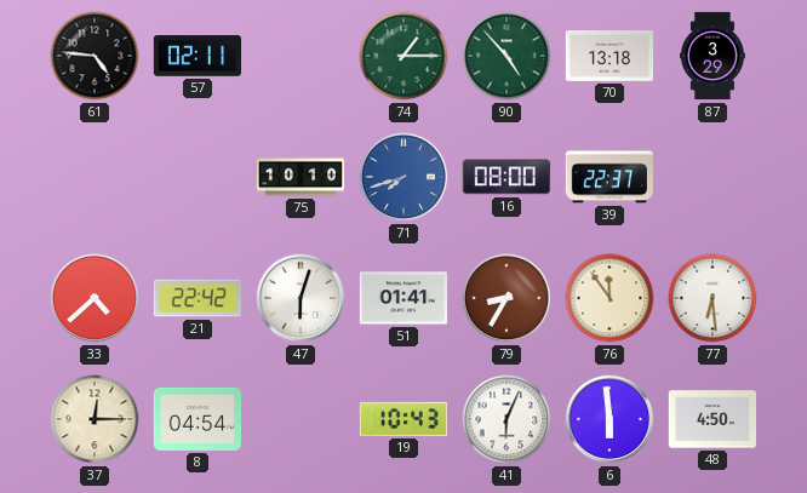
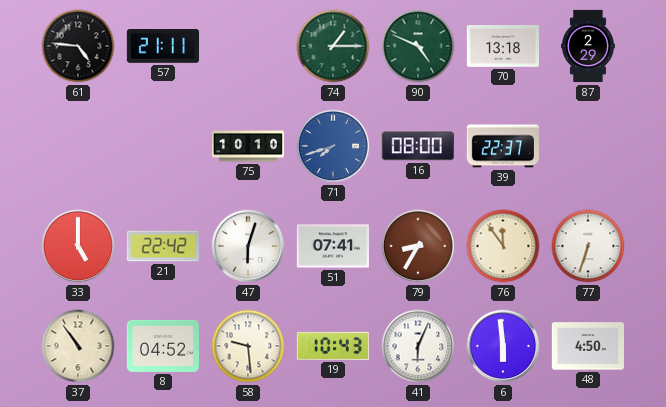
57: 02:11 -> 21:11
90: 4:53 -> 4:49
87: 3:29 -> 2:29
33: 4:38 -> 5:00
51: 01:41 -> 07:41
77: 6:29 -> 6:33
37: 12:15 -> 10:54
8: 04:54 -> 04:52
58: none -> 9:29
